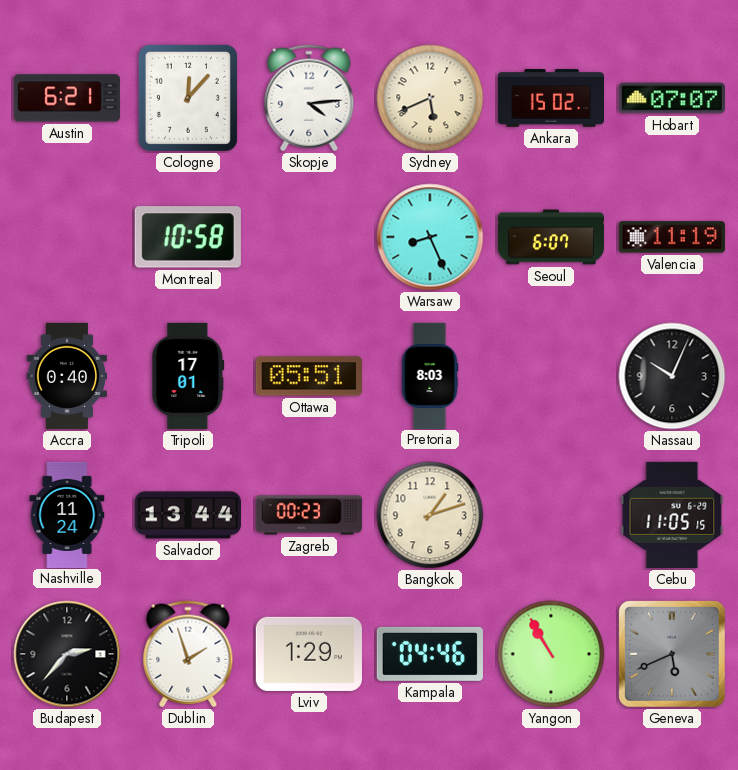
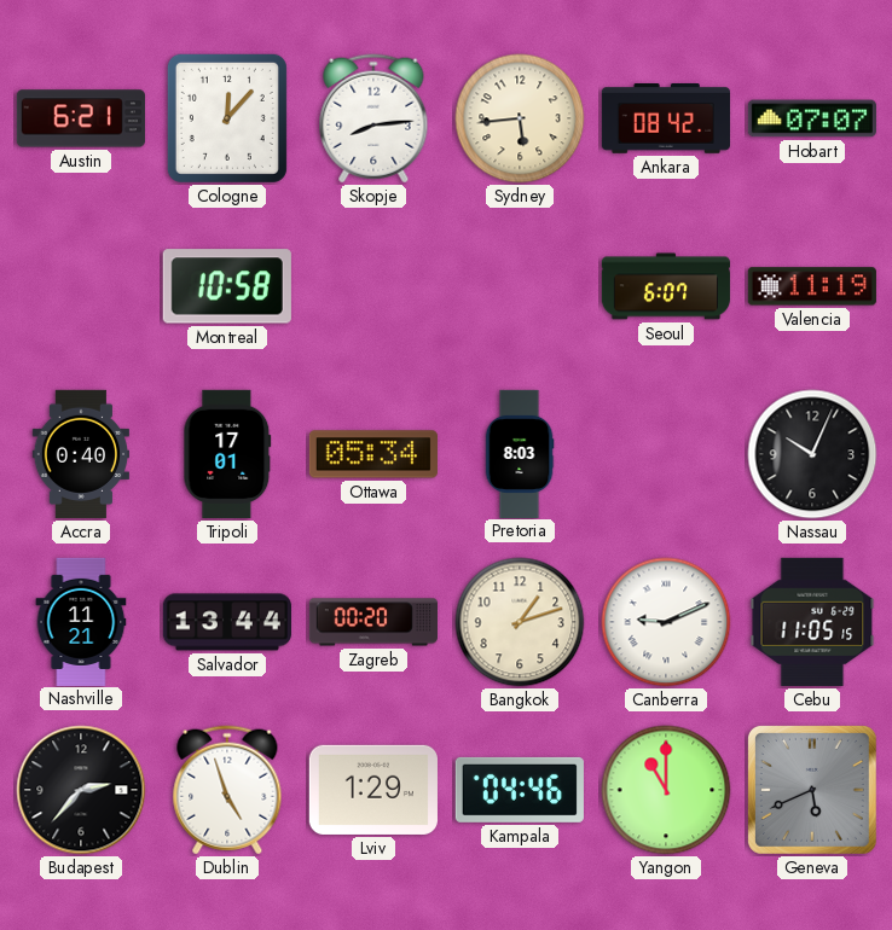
Skopje: 4:14 -> 8:14
Sydney: 5:41 -> 5:44
Ankara: 15:02 -> 08:42
Warsaw: 8:26 -> none
Ottawa: 05:51 -> 05:34
Nashville: 11:24 -> 11:21
Zagreb: 00:23 -> 00:20
Canberra: none -> 9:11
Dublin: 1:57 -> 4:57
Yangon: 10:55 -> 11:00
